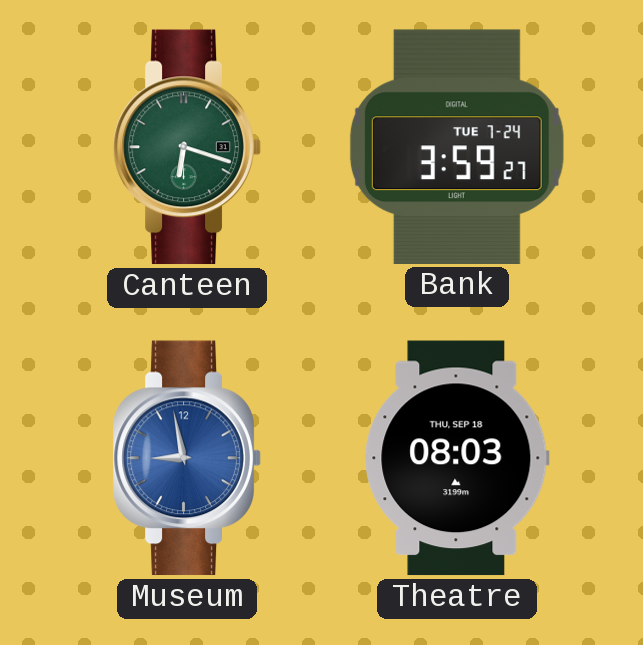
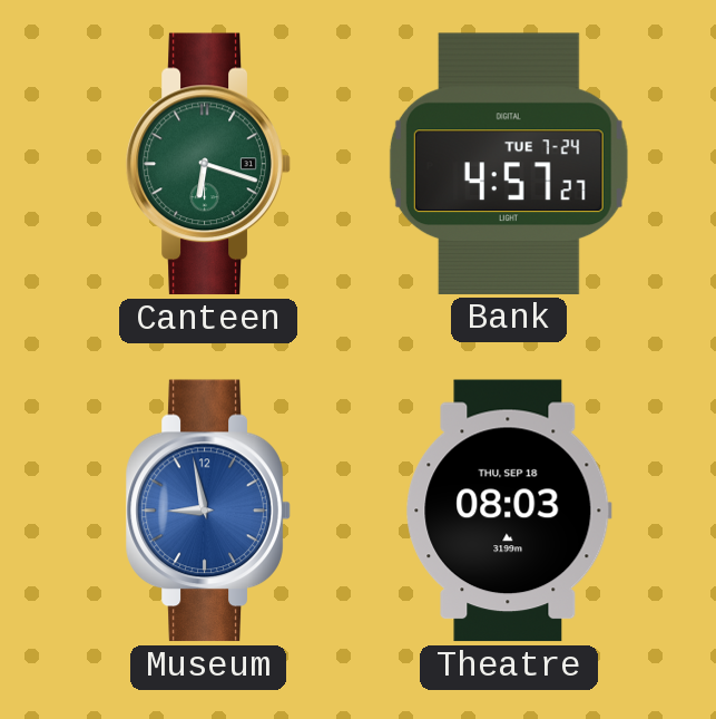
Bank: 3:59 -> 4:57
